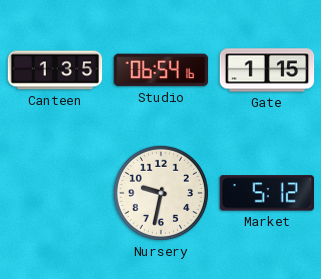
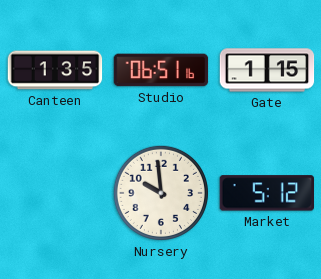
Studio: 06:54 -> 06:51
Nursery: 9:32 -> 9:59
